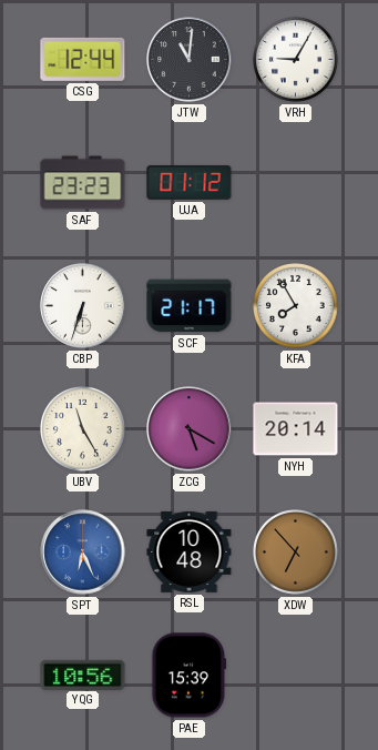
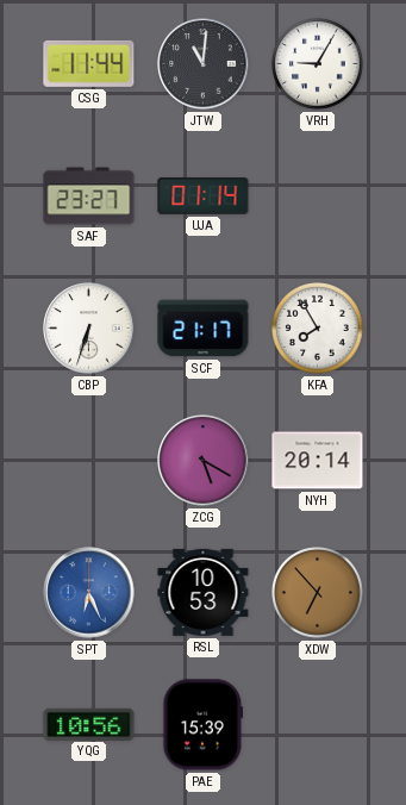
CSG: 12:44 -> 11:44
SAF: 23:23 -> 23:27
UJA: 01:12 -> 01:14
UBV: 11:25 -> none
RSL: 10:48 -> 10:53
